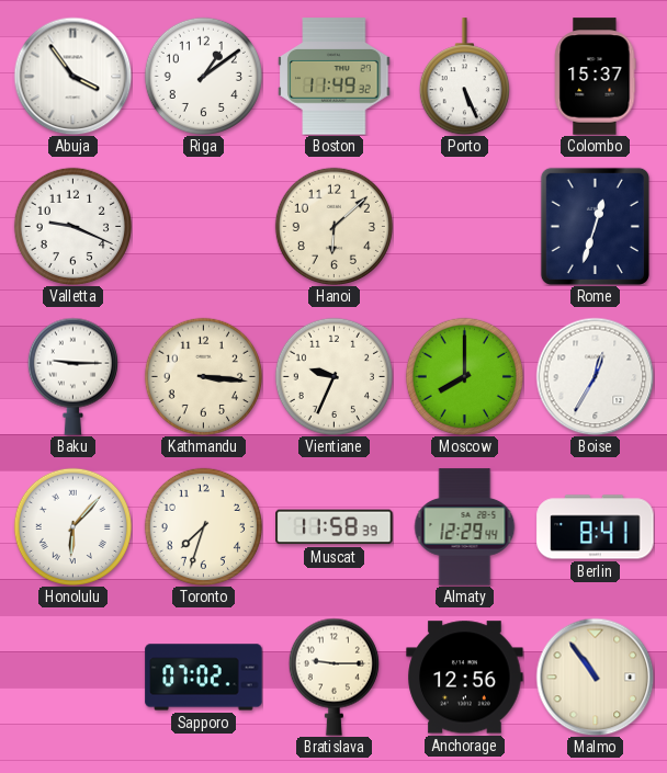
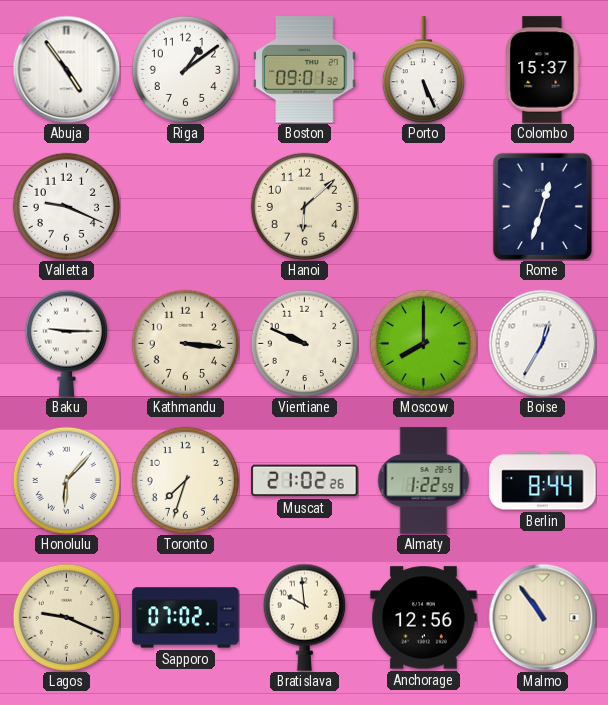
Abuja: 3:54 -> 4:54
Boston: 11:49 -> 09:01
Vientiane: 9:34 -> 9:49
Muscat: 11:58 -> 21:02
Almaty: 12:29 -> 1:22
Berlin: 8:41 -> 8:44
Lagos: none -> 9:19
Bratislava: 9:15 -> 9:59
